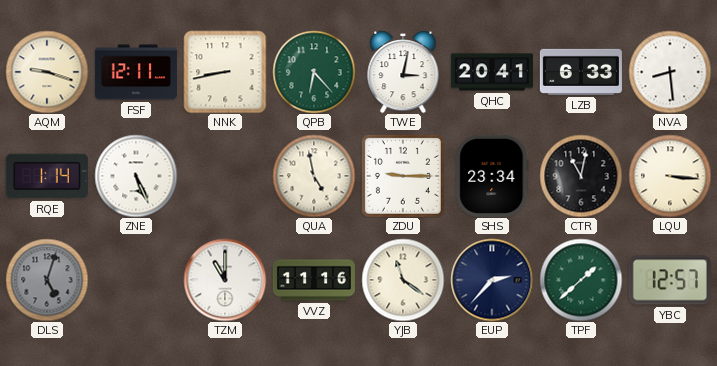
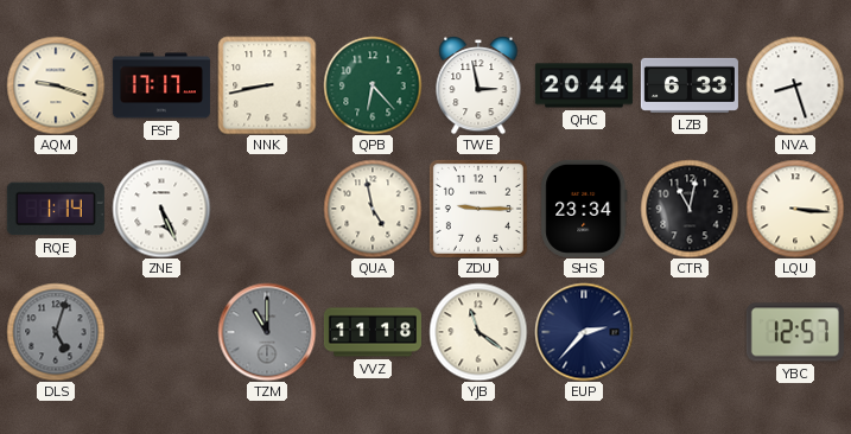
FSF: 12:11 -> 17:17
TWE: 3:02 -> 2:58
QHC: 20:41 -> 20:44
NVA: 8:29 -> 8:27
TZM dial: white -> grey
VVZ: 11:16 -> 11:18
TPF: 1:38 -> none
